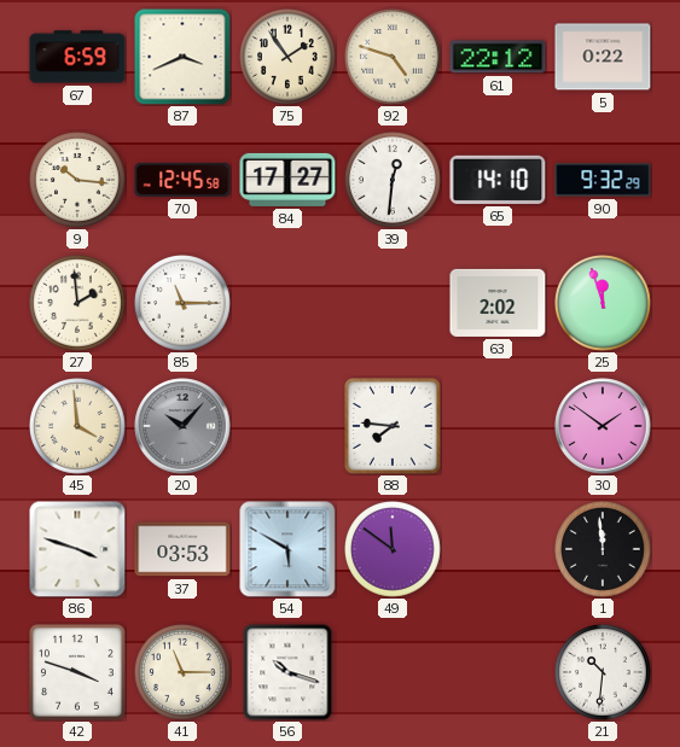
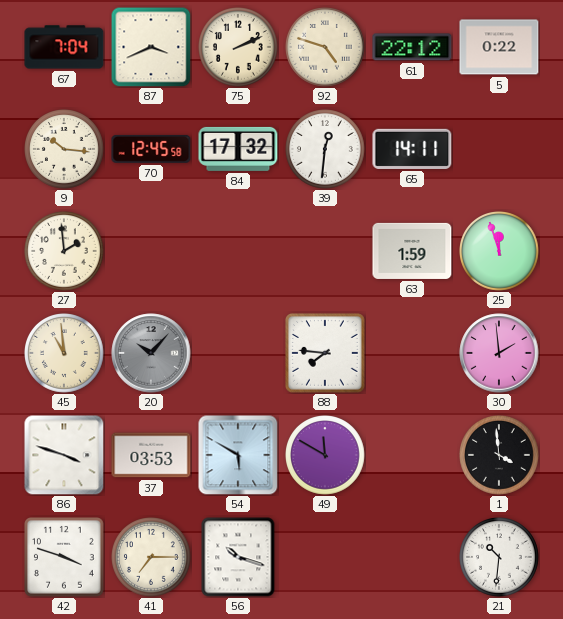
67: 6:59 -> 7:04
75: 1:54 -> 2:11
84: 17:27 -> 17:32
65: 14:10 -> 14:11
90: 9:32 -> none
85: 11:15 -> none
63: 2:02 -> 1:59
45: 3:59 -> 10:59
30: 1:51 -> 1:59
49: 11:51 -> 11:50
1: 11:59 -> 3:59
41: 11:15 -> 7:15
